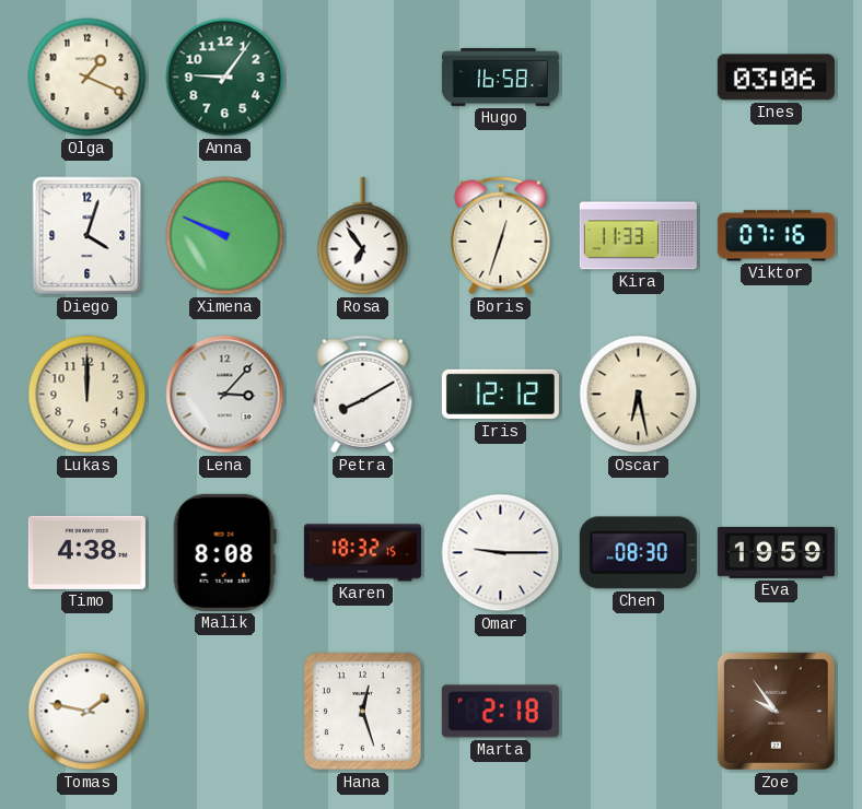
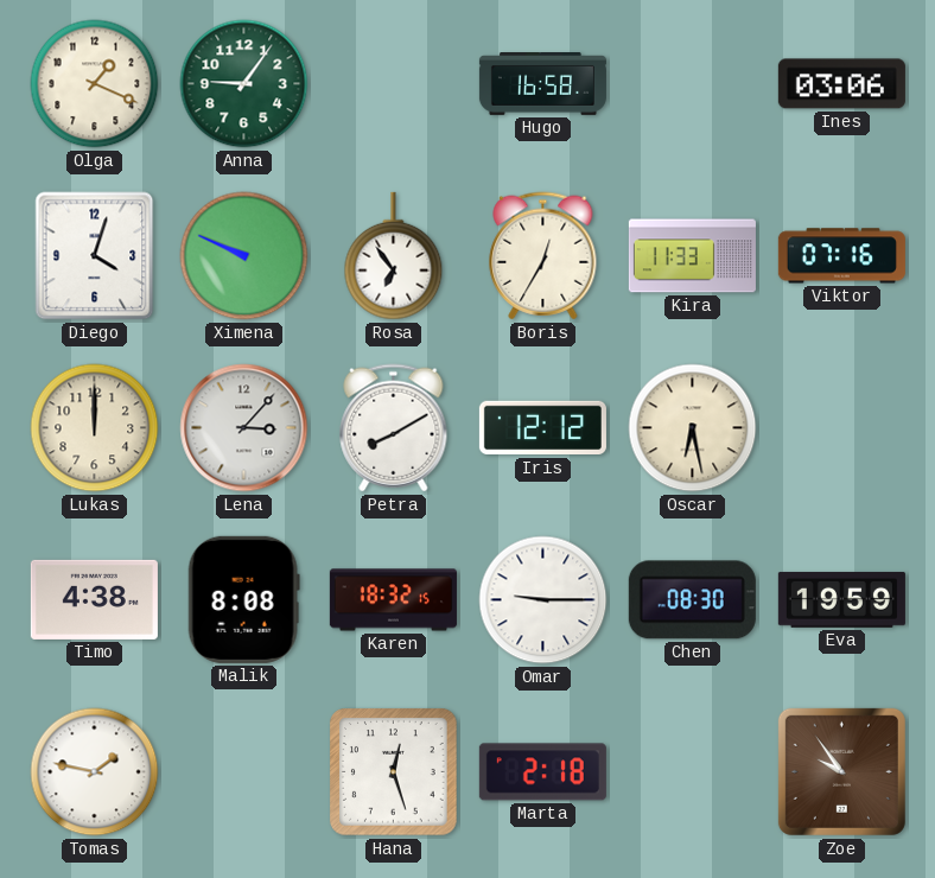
Boris: 12:33 -> 12:35
